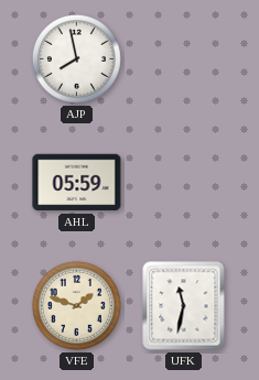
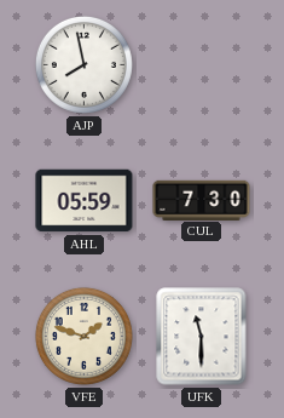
CUL: none -> 7:30
UFK: 11:32 -> 11:30
